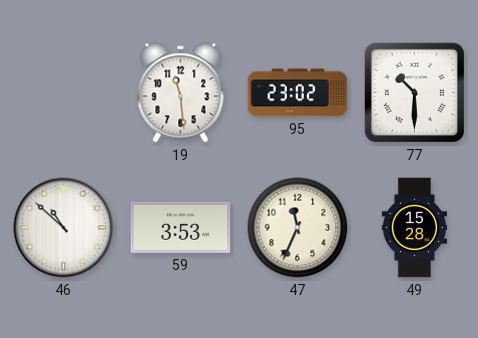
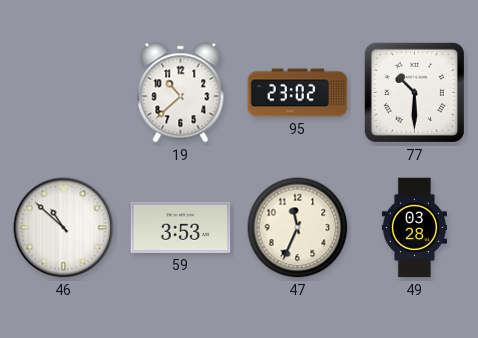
19: 11:29 -> 10:38
49: 15:28 -> 03:28
